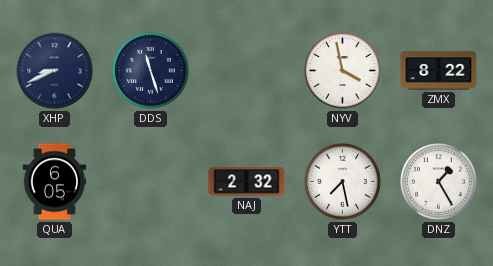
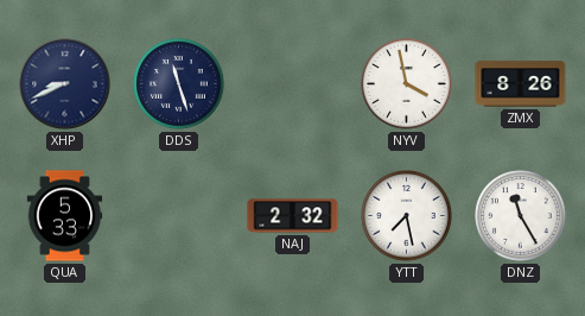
ZMX: 8:22 -> 8:26
QUA: 6:05 -> 5:33
DNZ: 1:25 -> 11:25
